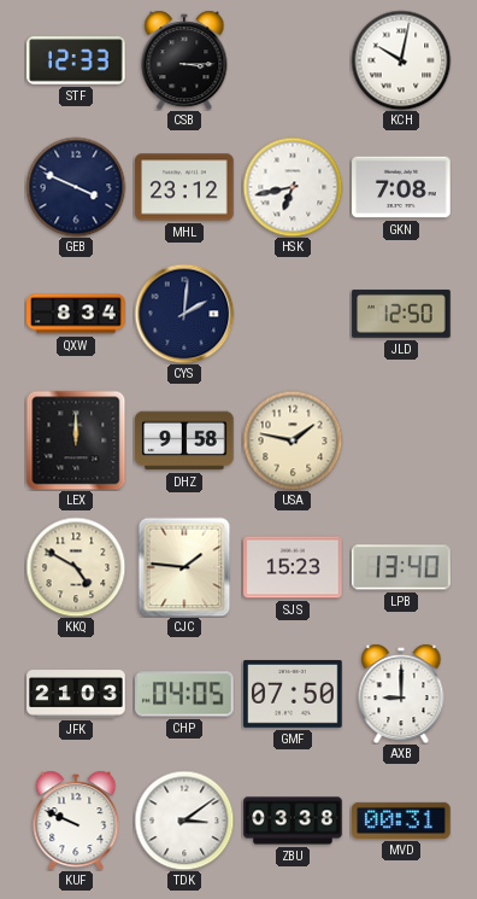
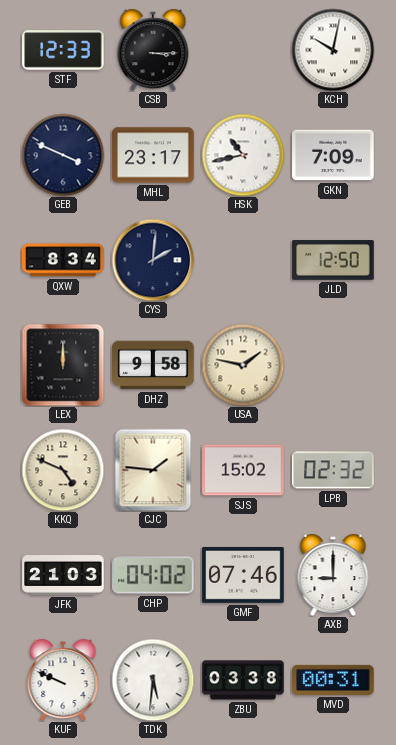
MHL: 23:12 -> 23:17
HSK: 6:43 -> 10:43
GKN: 7:08 -> 7:09
KKQ: 4:50 -> 4:49
SJS: 15:23 -> 15:02
LPB: 13:40 -> 02:32
CHP: 04:05 -> 04:02
GMF: 07:50 -> 07:46
TDK: 3:09 -> 5:31
